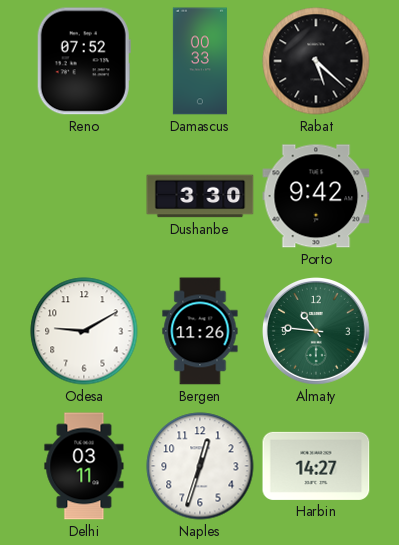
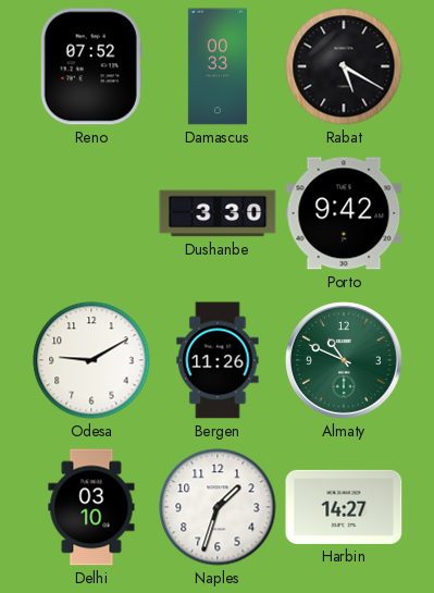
Rabat: 5:22 -> 5:20
Almaty: 10:46 -> 10:49
Delhi: 03:11 -> 03:10
Naples: 12:33 -> 1:33
